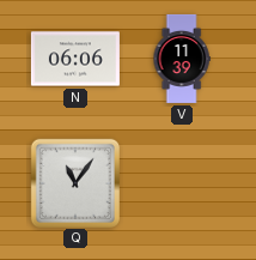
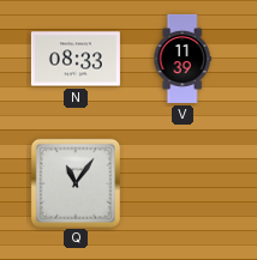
N: 06:06 -> 08:33
